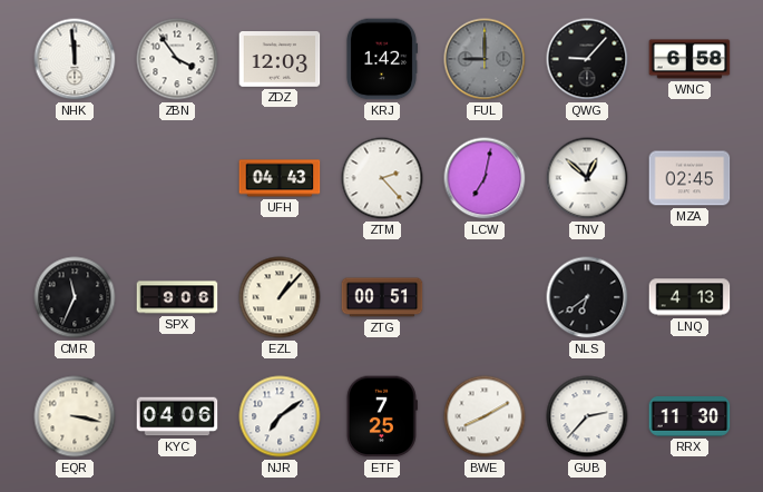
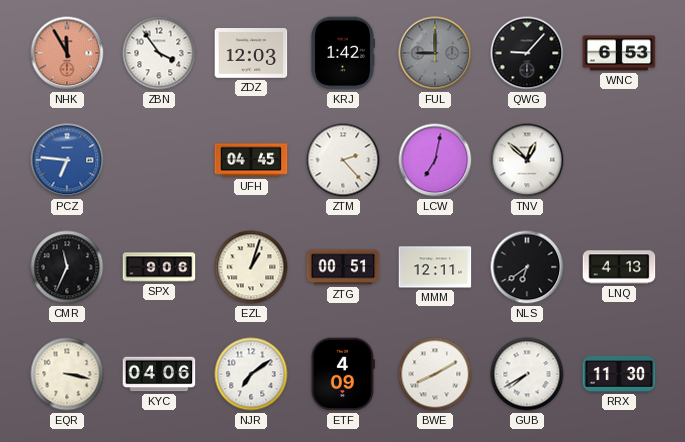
NHK: 11:59 -> 11:55
NHK dial: white -> salmon
WNC: 6:58 -> 6:53
PCZ: none -> 6:46
UFH: 04:43 -> 04:45
MZA: 02:45 -> none
EZL: 1:07 -> 1:03
MMM: none -> 12:11
ETF: 7:25 -> 4:09
GUB: 2:37 -> 7:40
